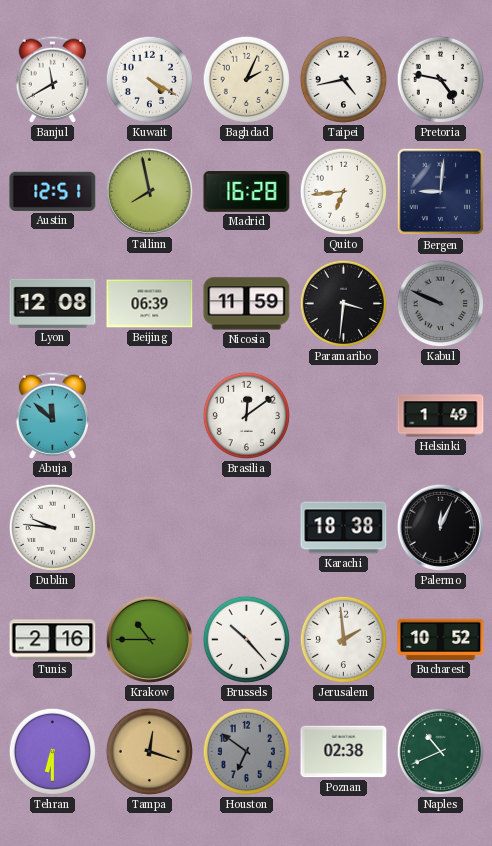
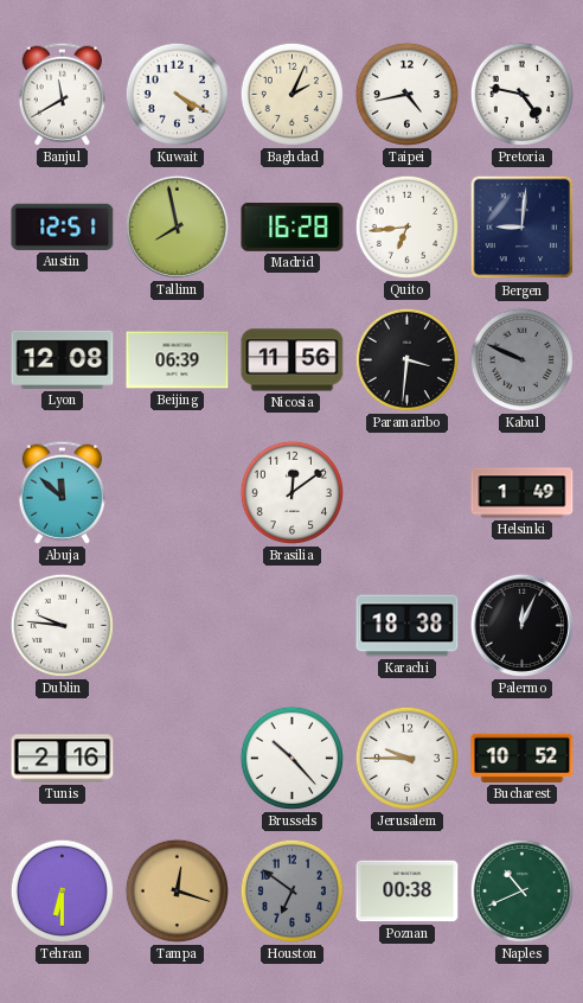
Nicosia: 11:59 -> 11:56
Krakow: 10:45 -> none
Jerusalem: 1:59 -> 9:45
Poznan: 02:38 -> 00:38
